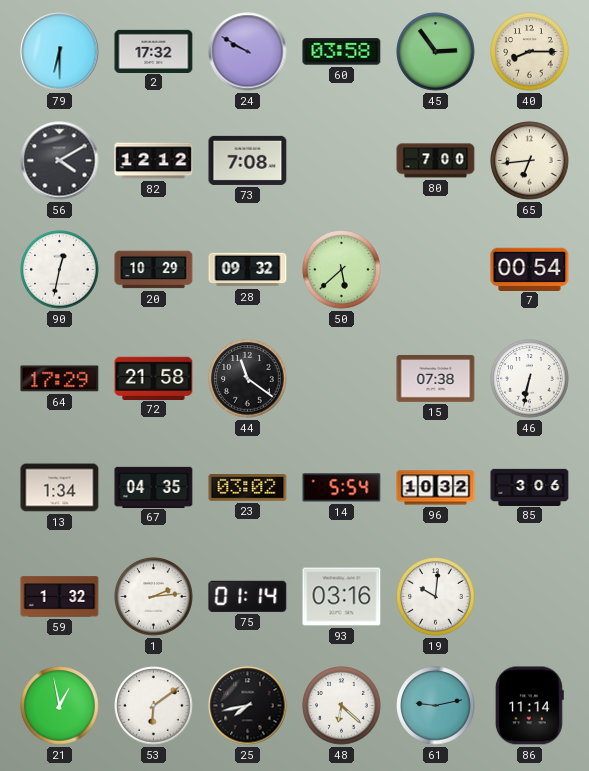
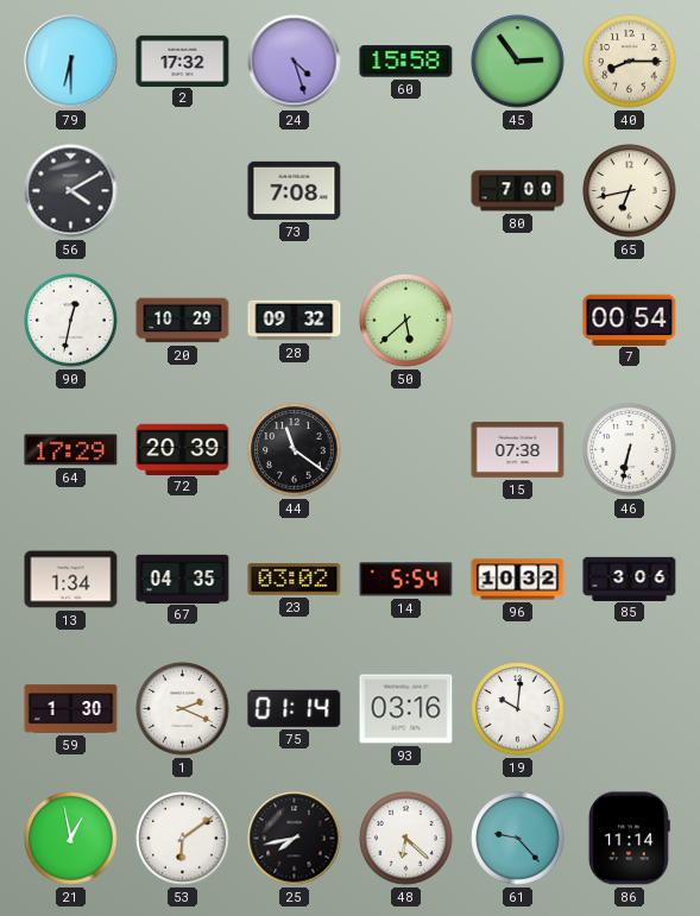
24: 9:50 -> 4:27
60: 03:58 -> 15:58
82: 12:12 -> none
65: 6:44 -> 6:43
72: 21:58 -> 20:39
59: 1:32 -> 1:30
1: 2:14 -> 2:19
61: 9:13 -> 9:23
